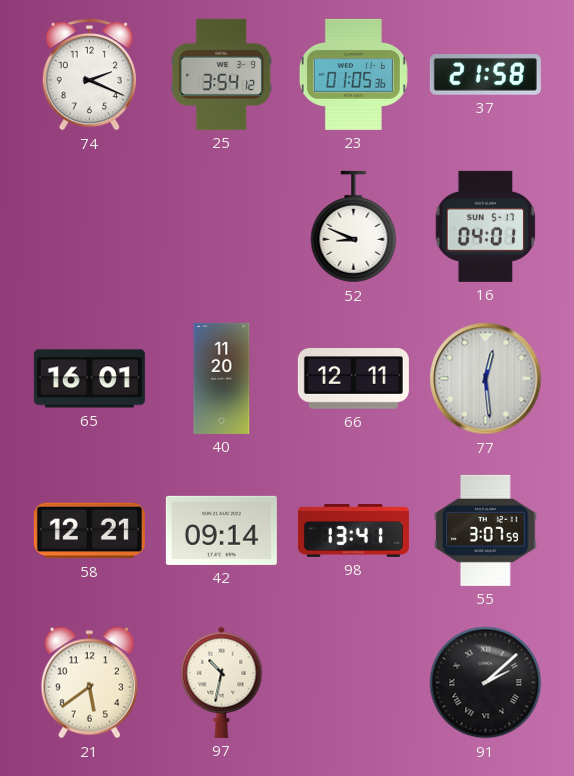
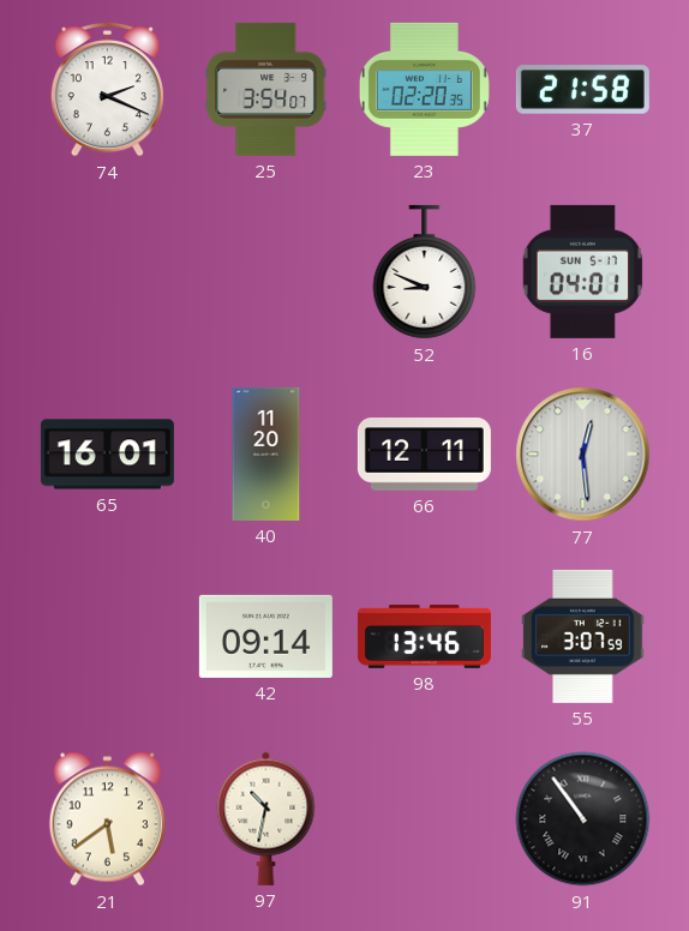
25: 3:54:12 -> 3:54:07
23: 01:05 -> 02:20
58: 12:21 -> none
98: 13:41 -> 13:46
91: 2:08 -> 10:54
